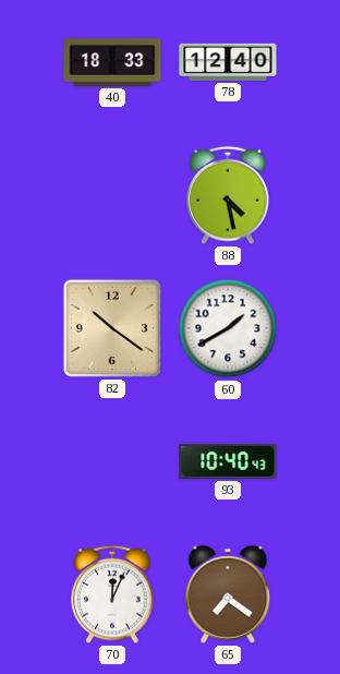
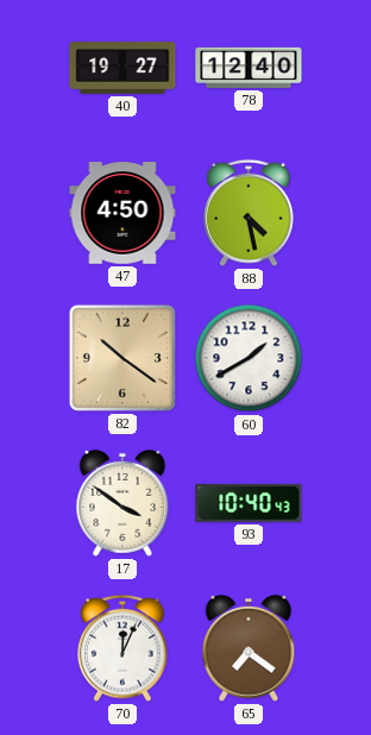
40: 18:33 -> 19:27
47: none -> 4:50
17: none -> 3:51
